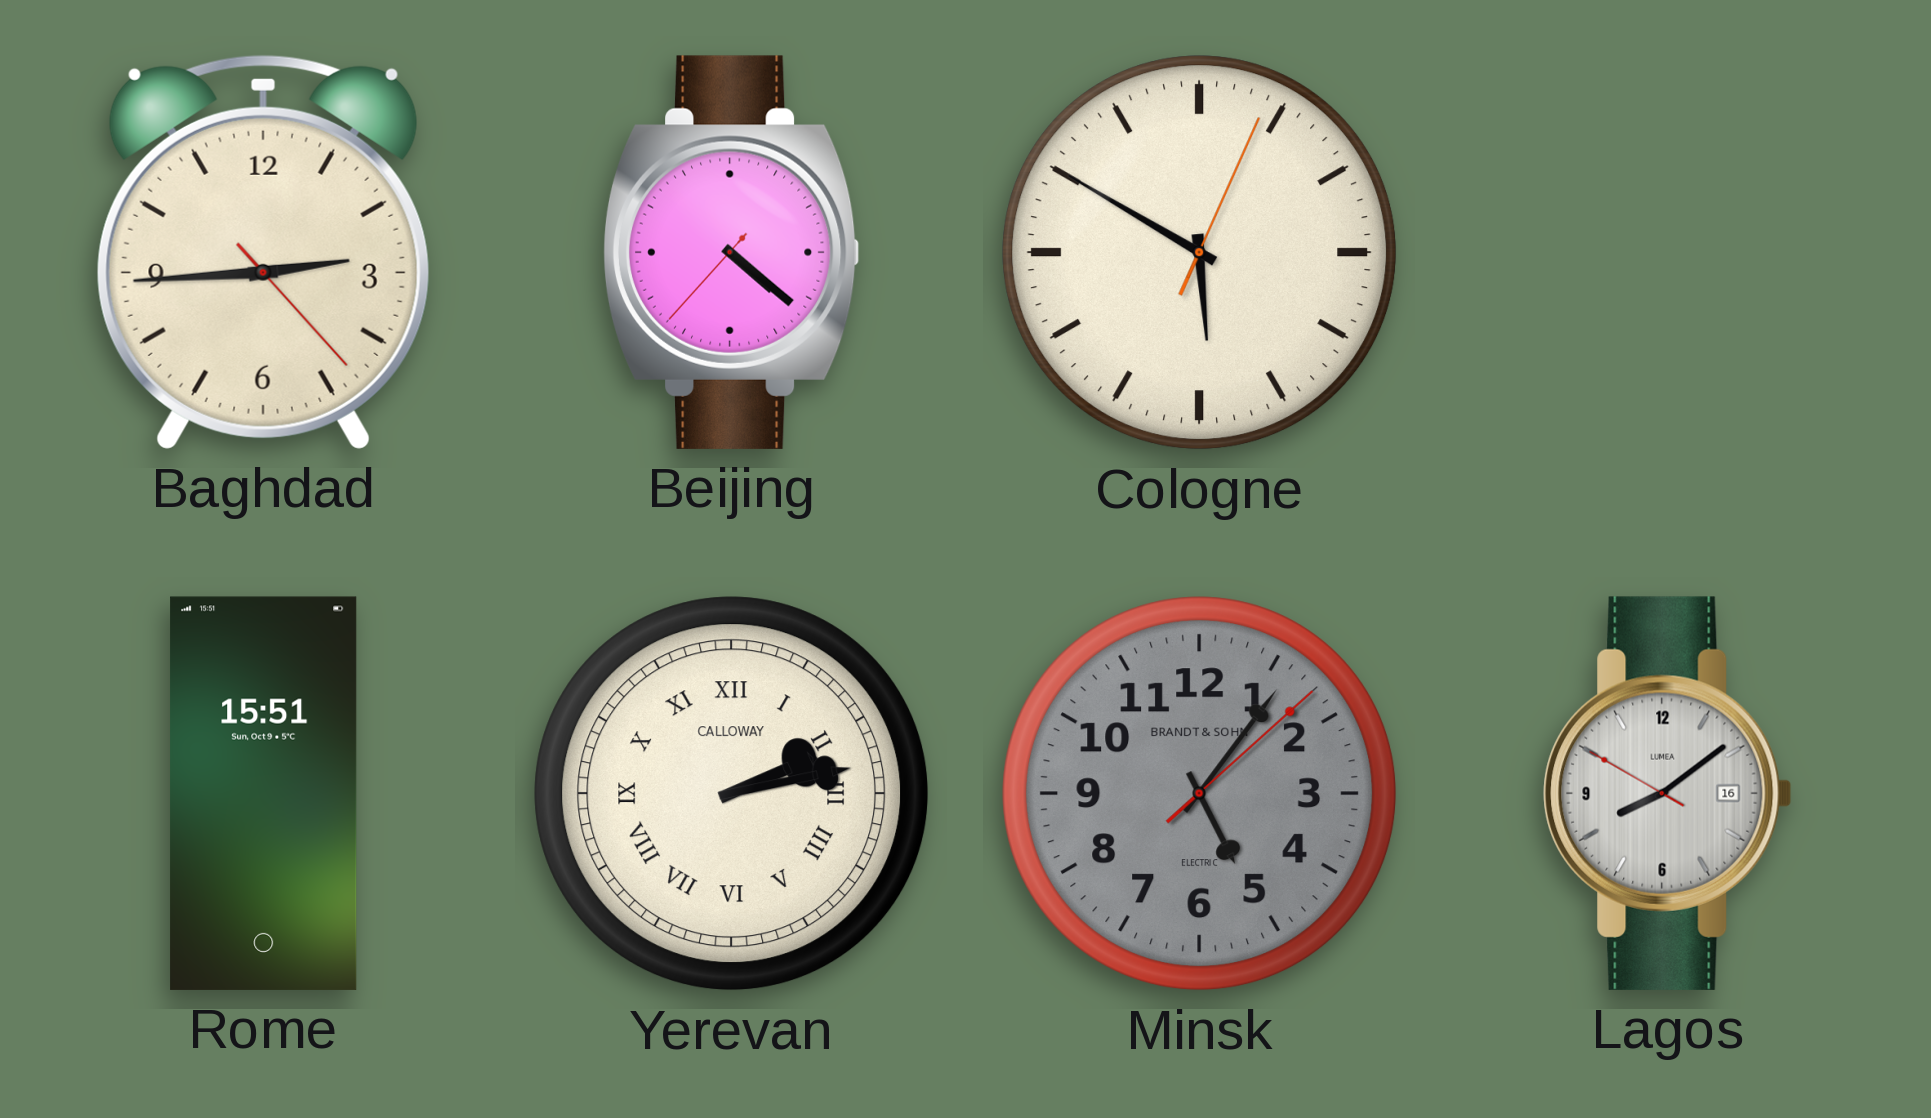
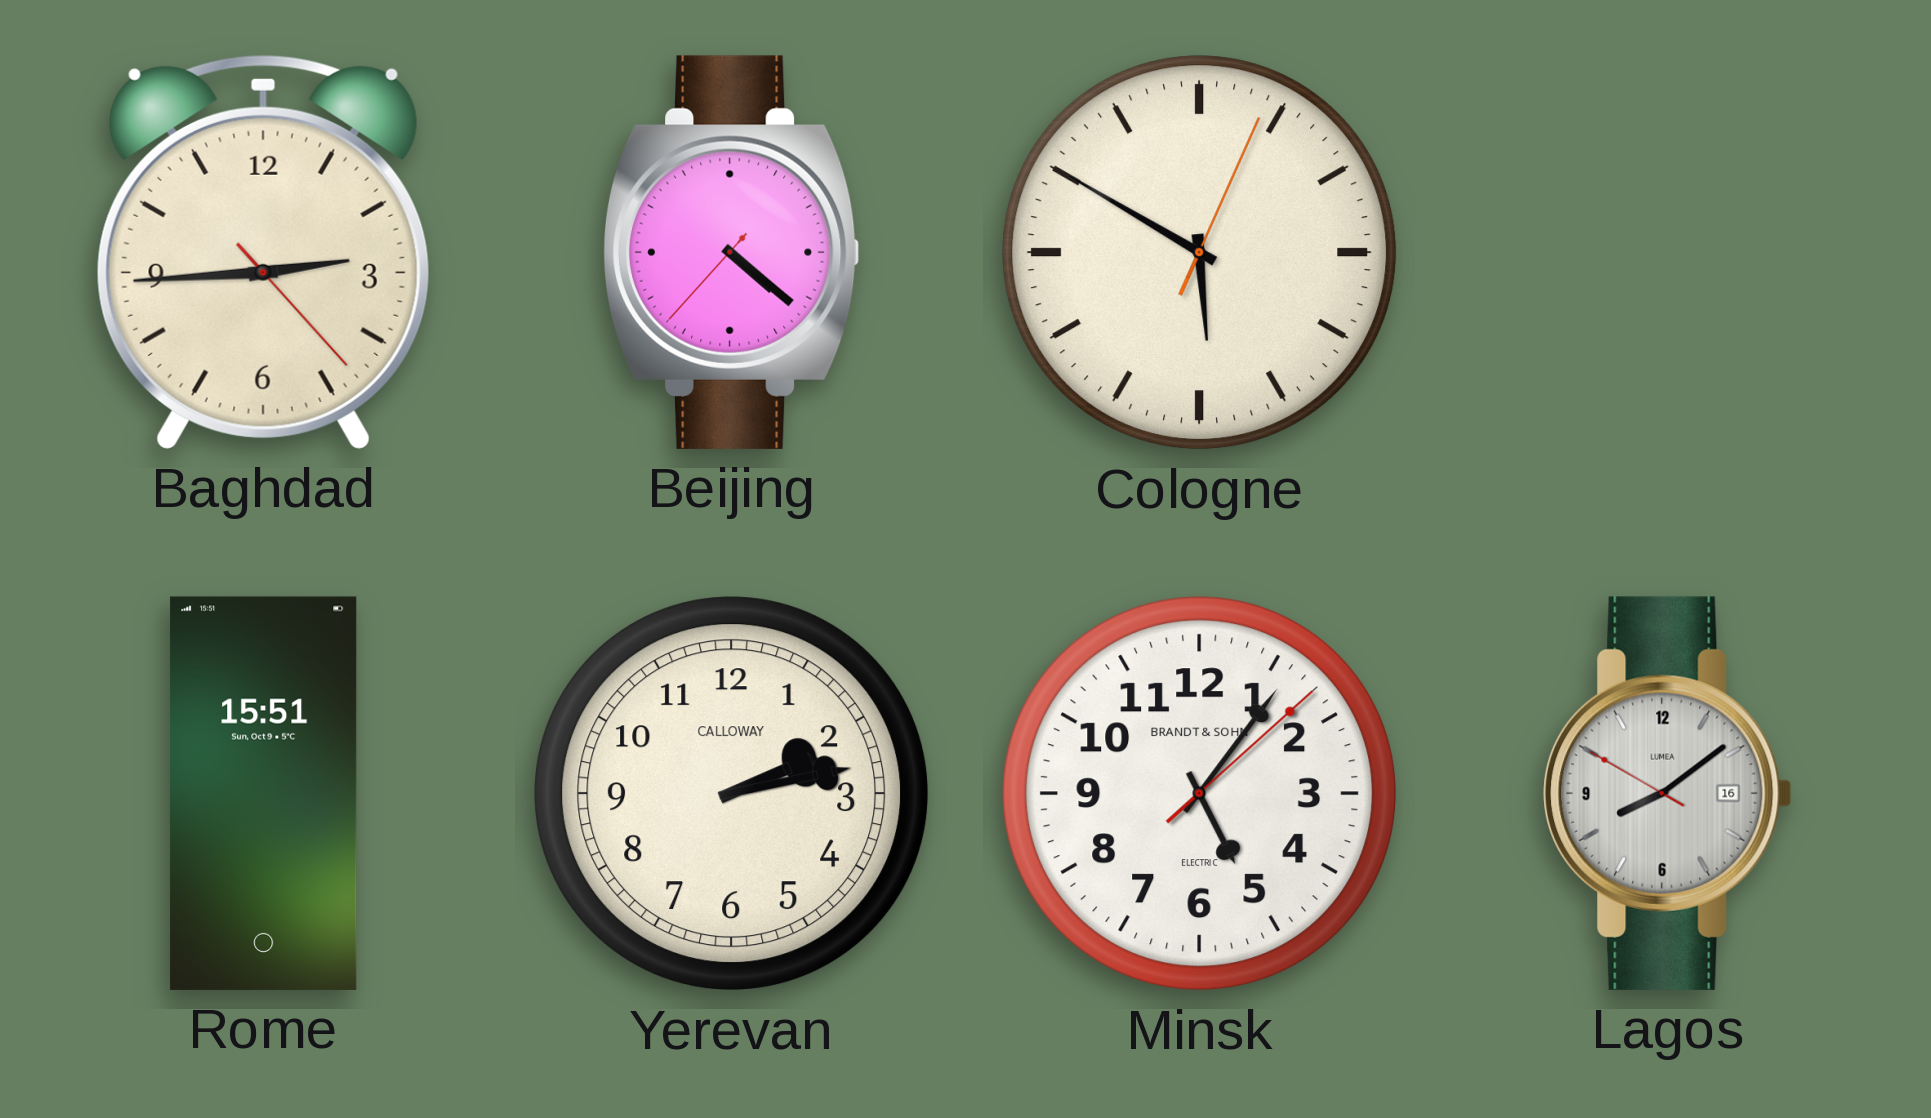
Yerevan numerals: Roman -> Arabic
Minsk dial: grey -> white
